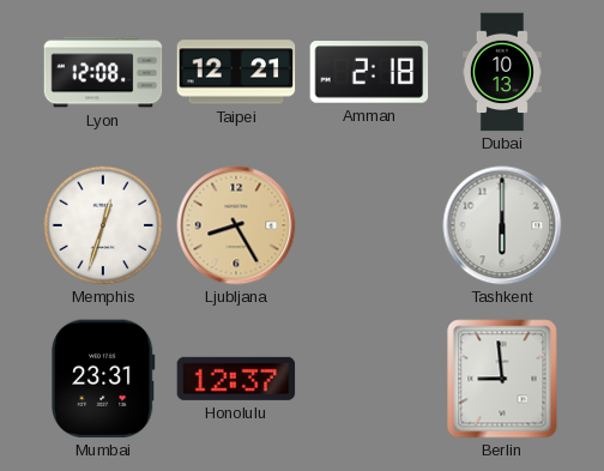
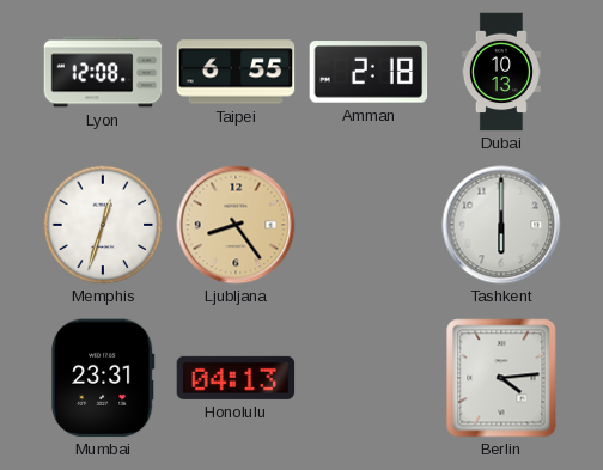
Taipei: 12:21 -> 6:55
Ljubljana: 8:25 -> 8:24
Honolulu: 12:37 -> 04:13
Berlin: 8:59 -> 4:14
